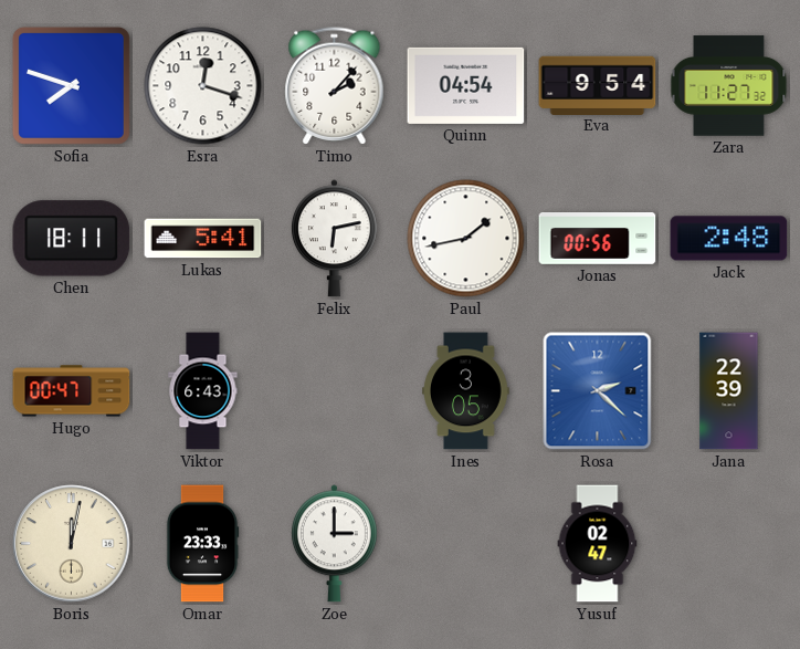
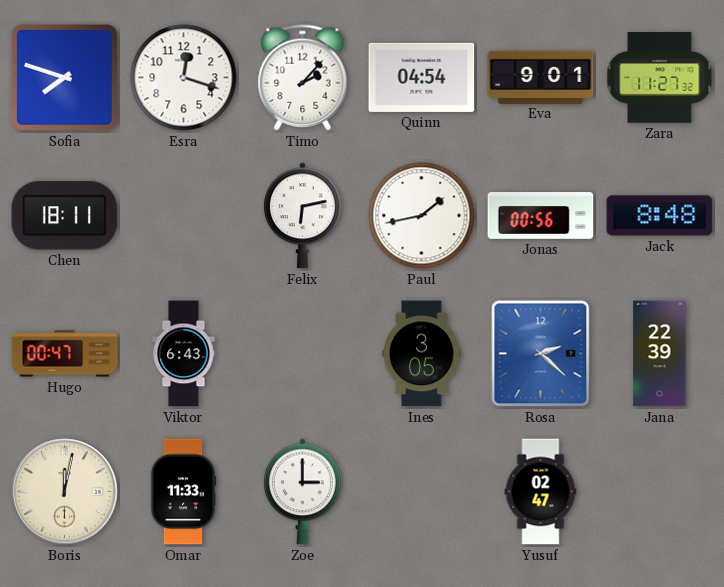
Eva: 9:54 -> 9:01
Lukas: 5:41 -> none
Jack: 2:48 -> 8:48
Omar: 23:33 -> 11:33
